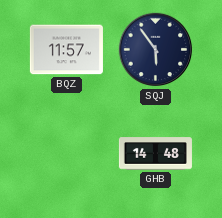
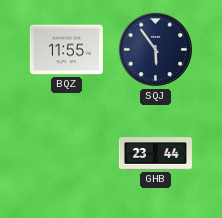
BQZ: 11:57 -> 11:55
GHB: 14:48 -> 23:44
